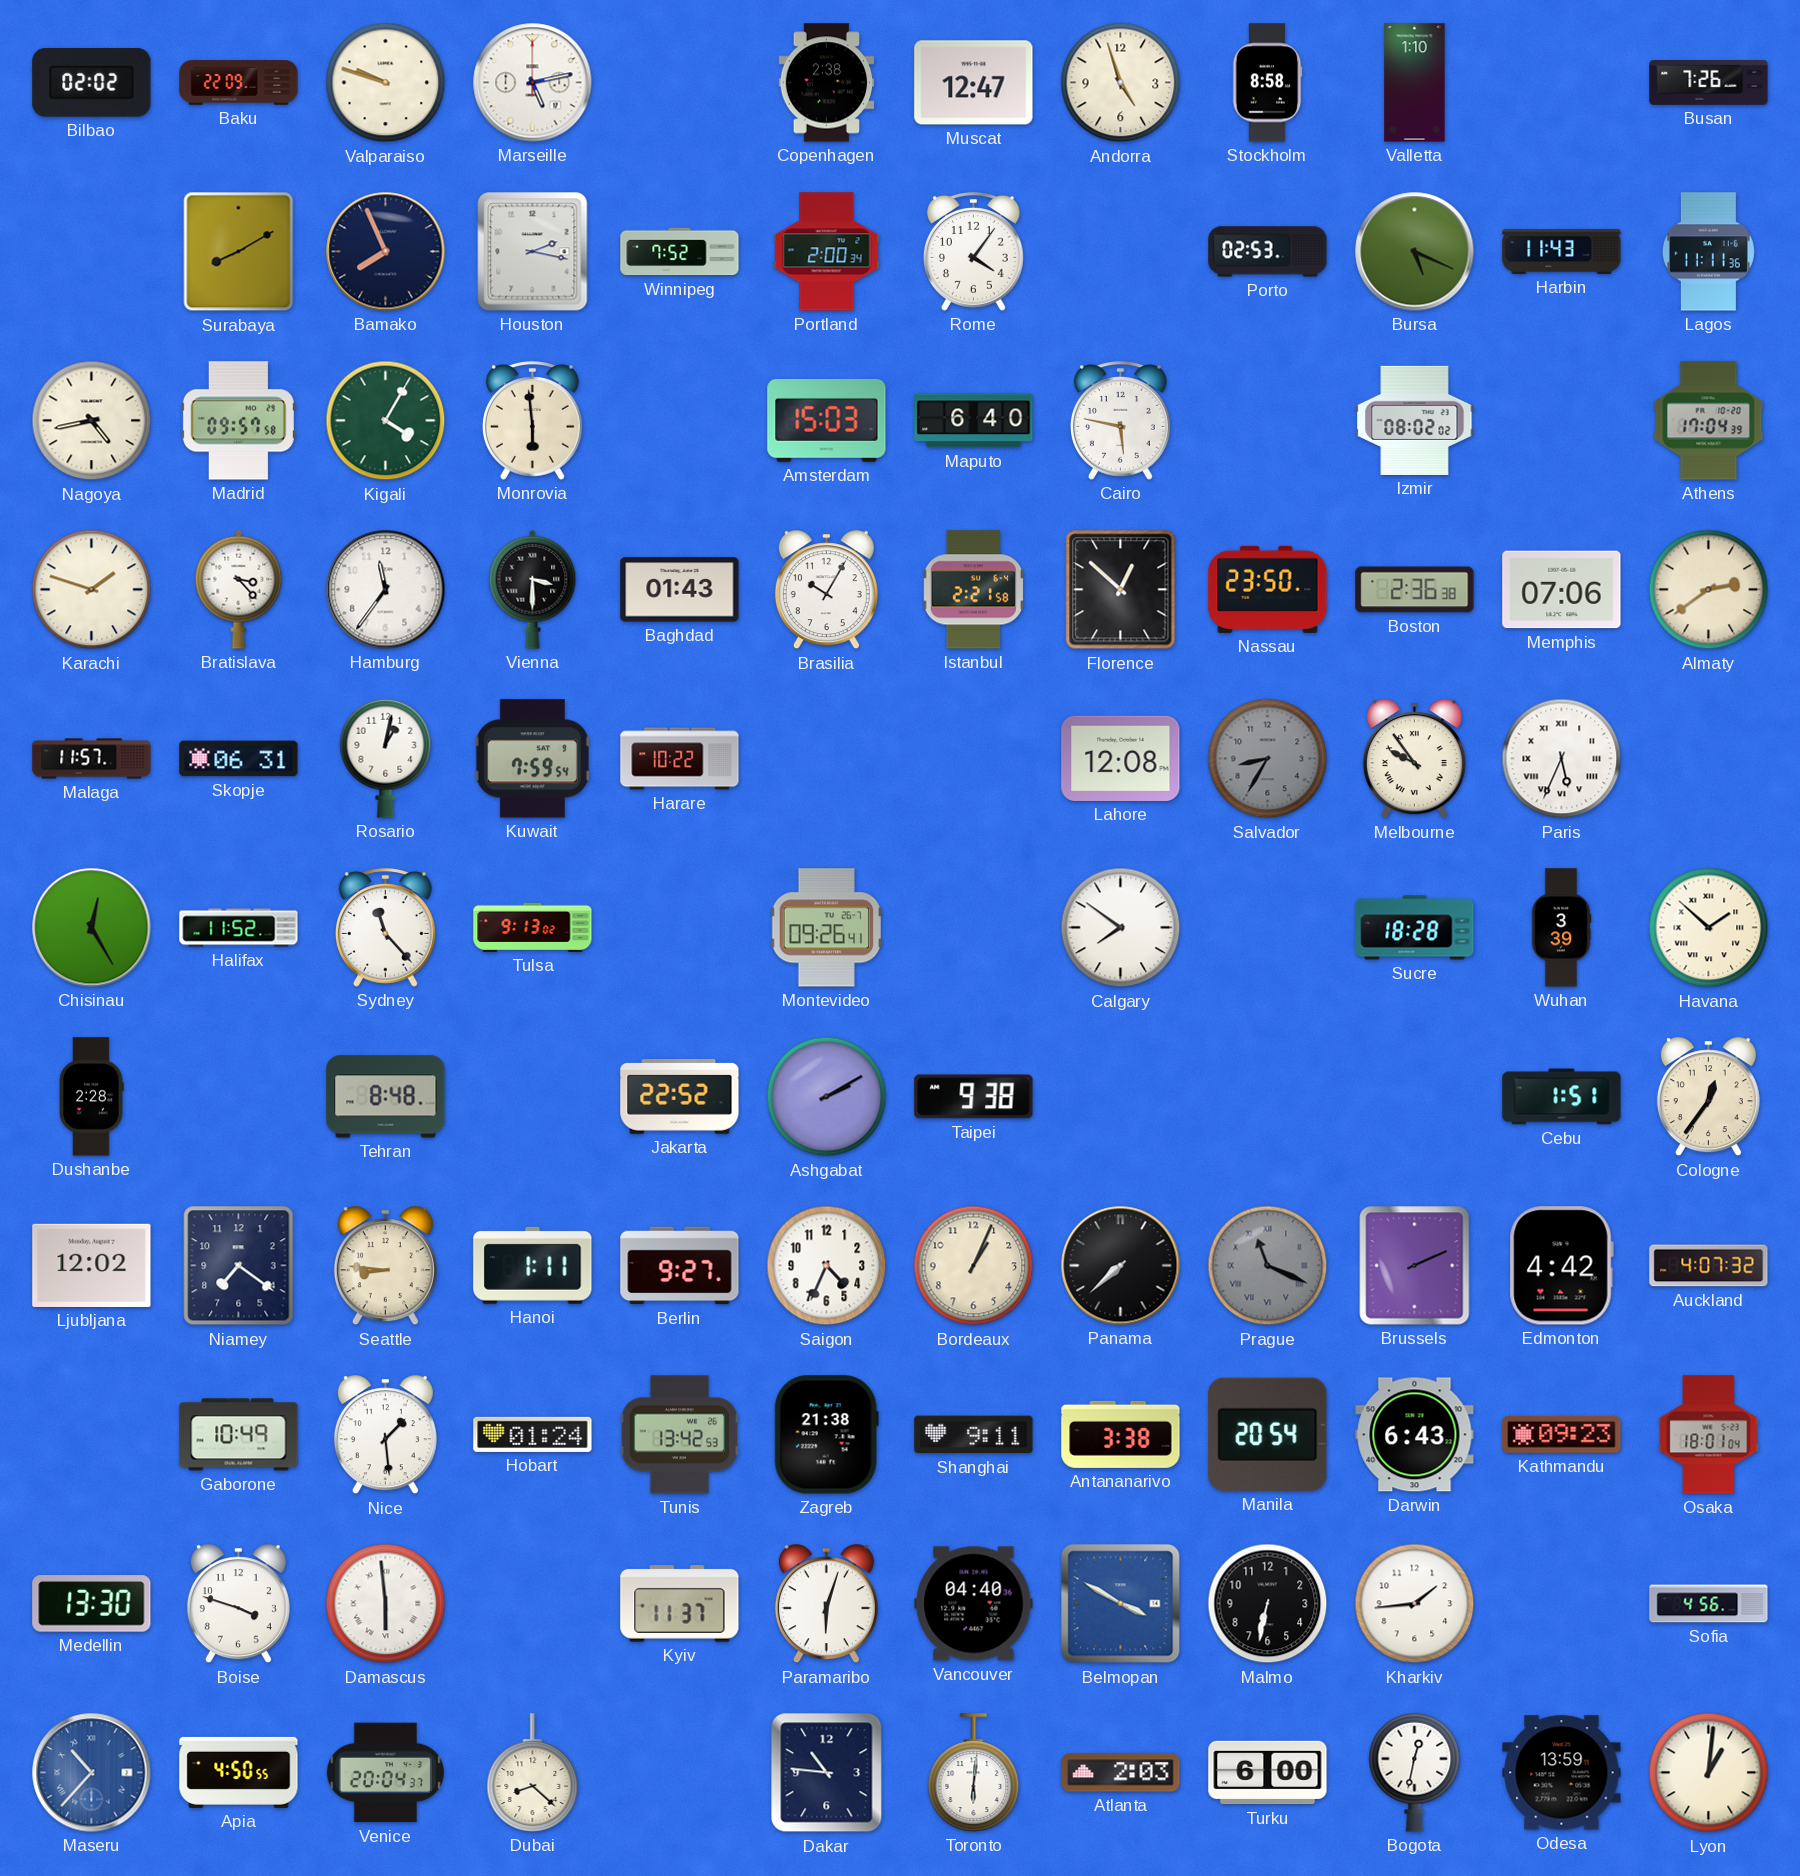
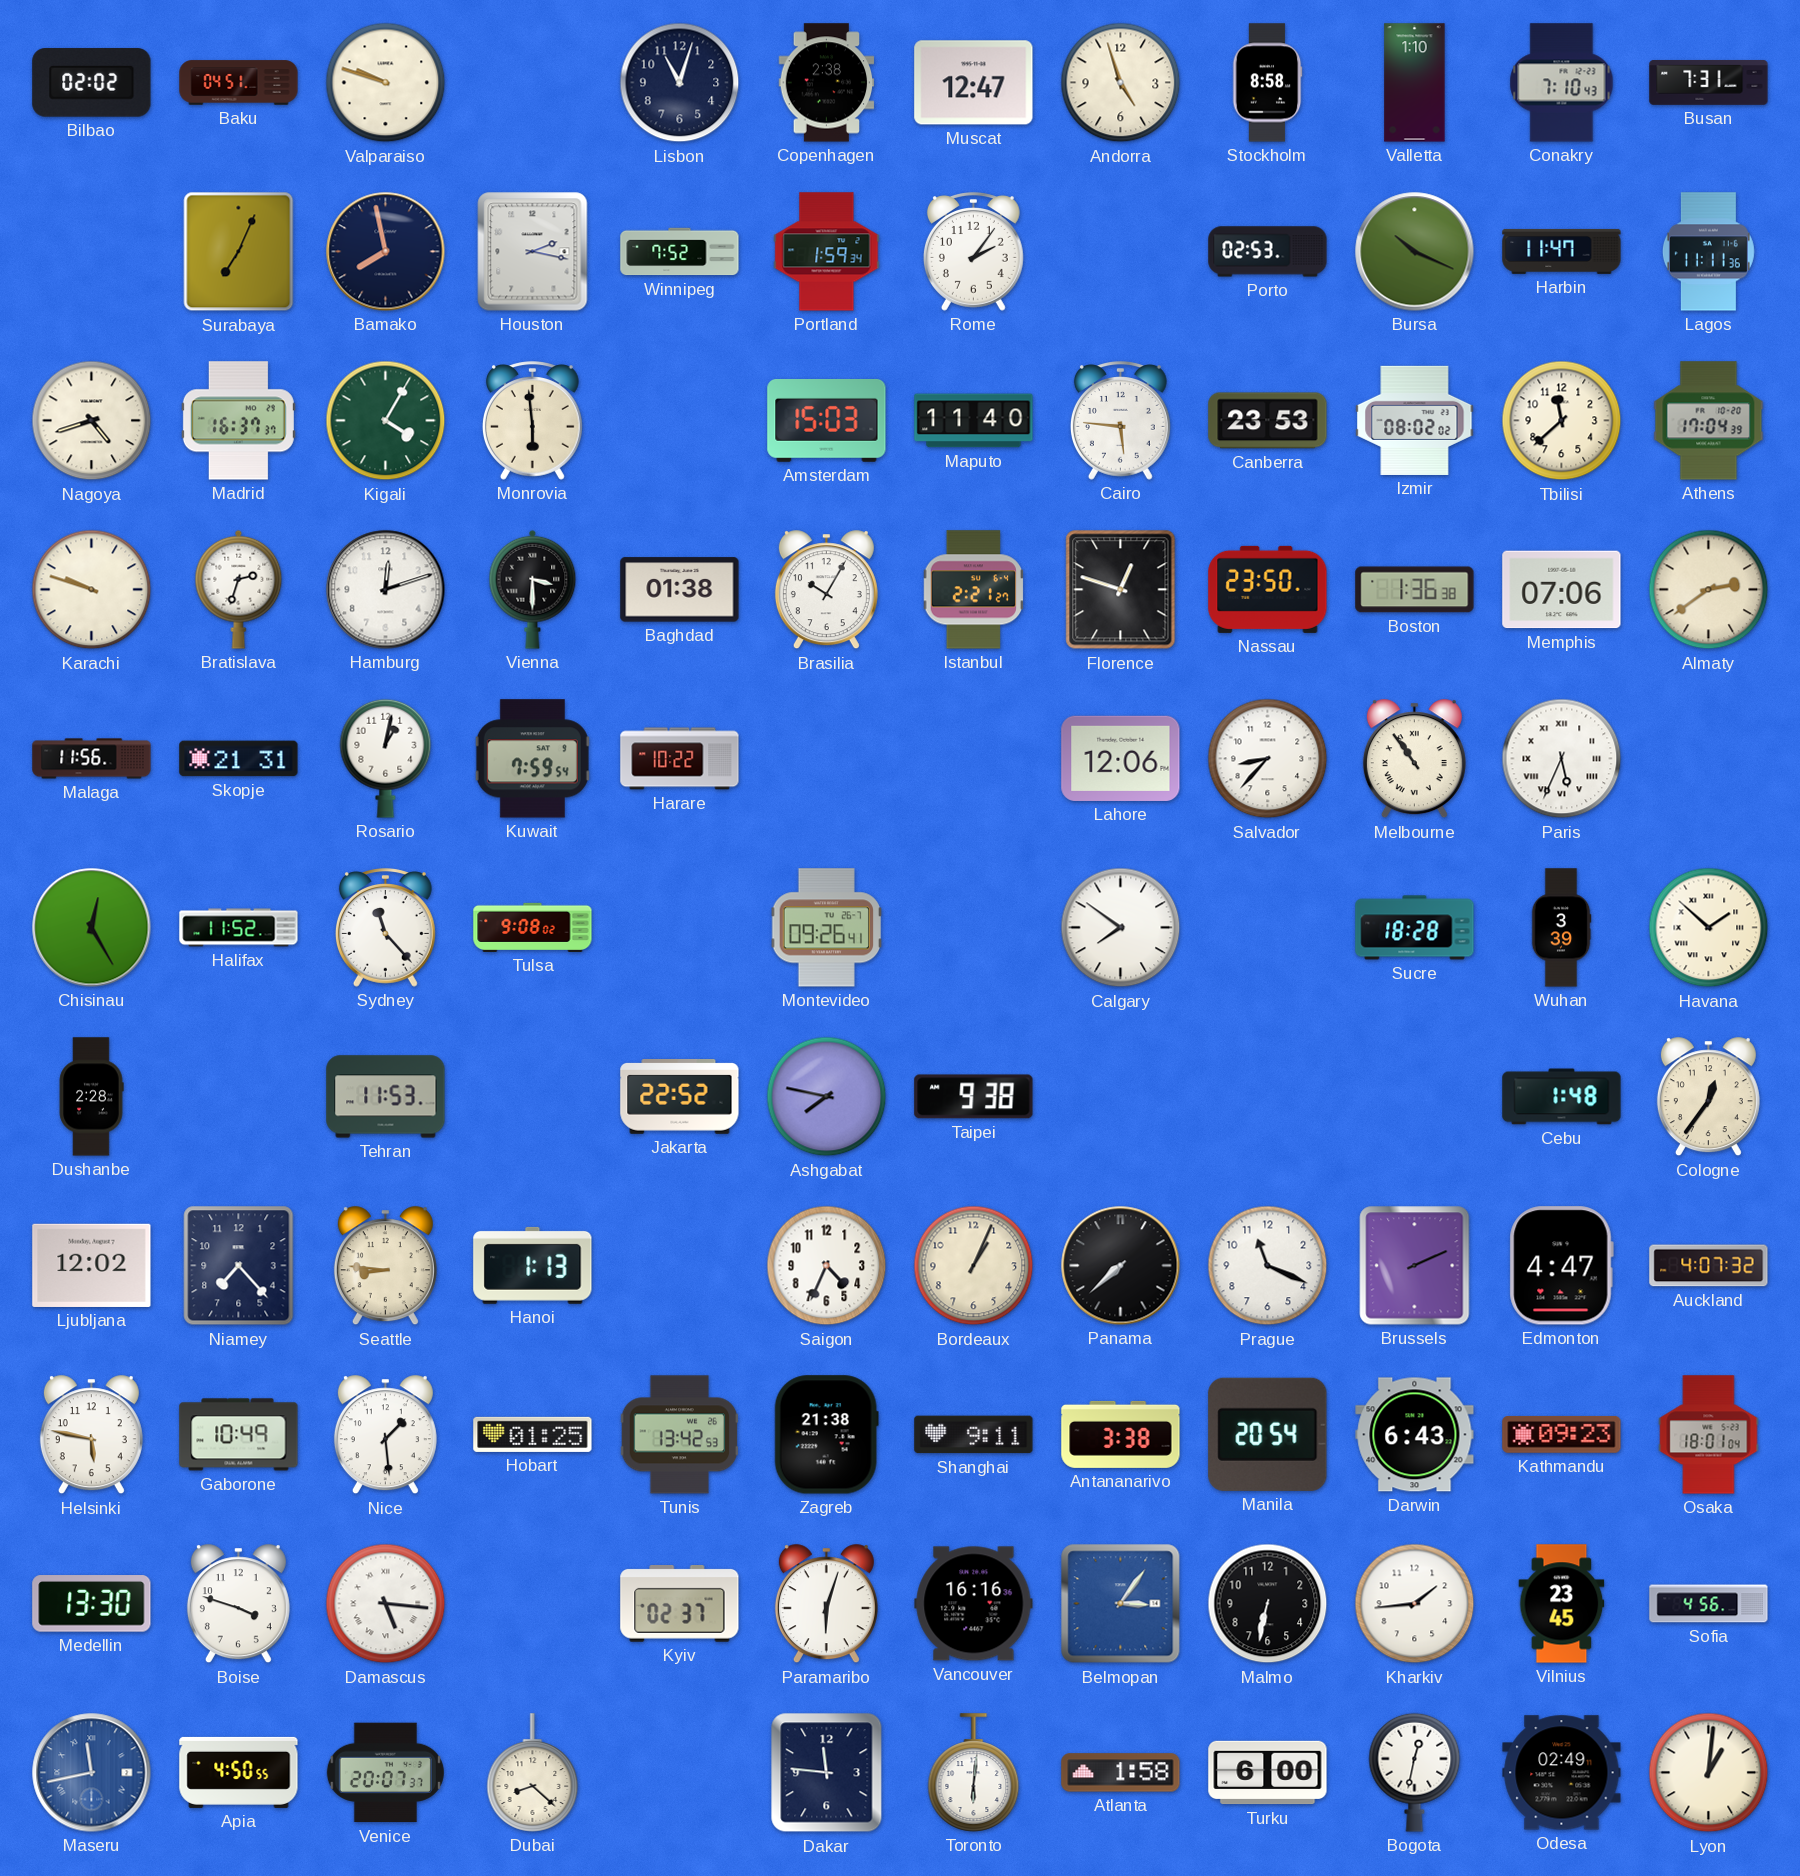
Baku: 22:09 -> 04:51
Marseille: 5:13 -> none
Lisbon: none -> 11:03
Conakry: none -> 7:10
Busan: 7:26 -> 7:31
Surabaya: 8:10 -> 7:04
Bamako: 7:56 -> 7:58
Portland: 2:00 -> 1:59
Rome: 4:06 -> 2:06
Bursa: 5:19 -> 10:19
Harbin: 11:43 -> 11:47
Nagoya: 4:43 -> 4:42
Madrid: 09:57 -> 16:37
Maputo: 6:40 -> 11:40
Cairo: 5:47 -> 5:46
Canberra: none -> 23:53
Tbilisi: none -> 11:38
Karachi: 1:48 -> 9:48
Bratislava: 3:23 -> 2:33
Hamburg: 11:36 -> 12:12
Baghdad: 01:43 -> 01:38
Istanbul: 2:21:58 -> 2:21:27
Florence: 12:52 -> 12:48
Boston: 2:36 -> 1:36
Malaga: 11:57 -> 11:56
Skopje: 06:31 -> 21:31
Lahore: 12:08 -> 12:06
Salvador: 8:35 -> 8:37
Salvador dial: grey -> white
Melbourne: 9:54 -> 10:54
Tulsa: 9:13 -> 9:08
Tehran: 8:48 -> 11:53
Ashgabat: 2:10 -> 7:47
Cebu: 1:51 -> 1:48
Niamey: 7:21 -> 7:23
Hanoi: 1:11 -> 1:13
Berlin: 9:27 -> none
Prague dial: grey -> white
Prague numerals: Roman -> Arabic
Edmonton: 4:42 -> 4:47
Helsinki: none -> 5:47
Hobart: 01:24 -> 01:25
Damascus: 5:59 -> 5:16
Kyiv: 11:37 -> 02:37
Vancouver: 04:40 -> 16:16
Belmopan: 3:50 -> 3:06
Vilnius: none -> 23:45
Maseru: 10:37 -> 11:43
Venice: 20:04 -> 20:07
Dakar: 10:46 -> 11:46
Atlanta: 2:03 -> 1:58
Odesa: 13:59 -> 02:49
